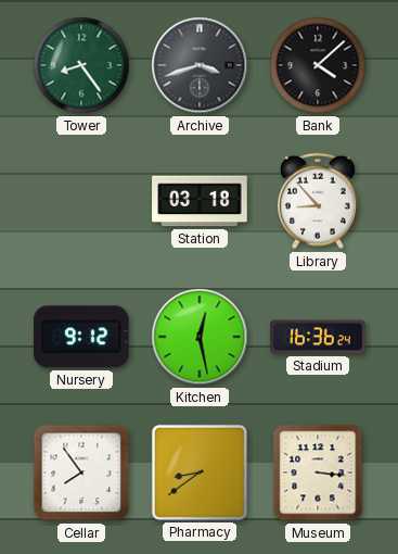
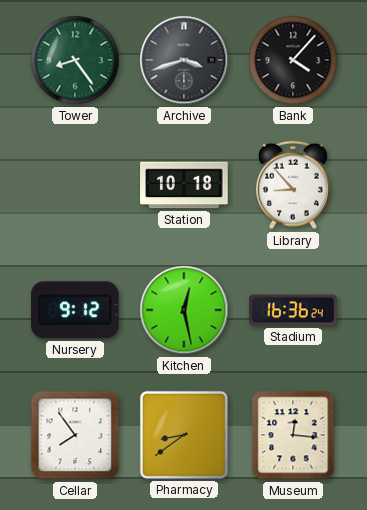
Bank: 4:08 -> 4:07
Station: 03:18 -> 10:18
Museum: 3:16 -> 12:16
